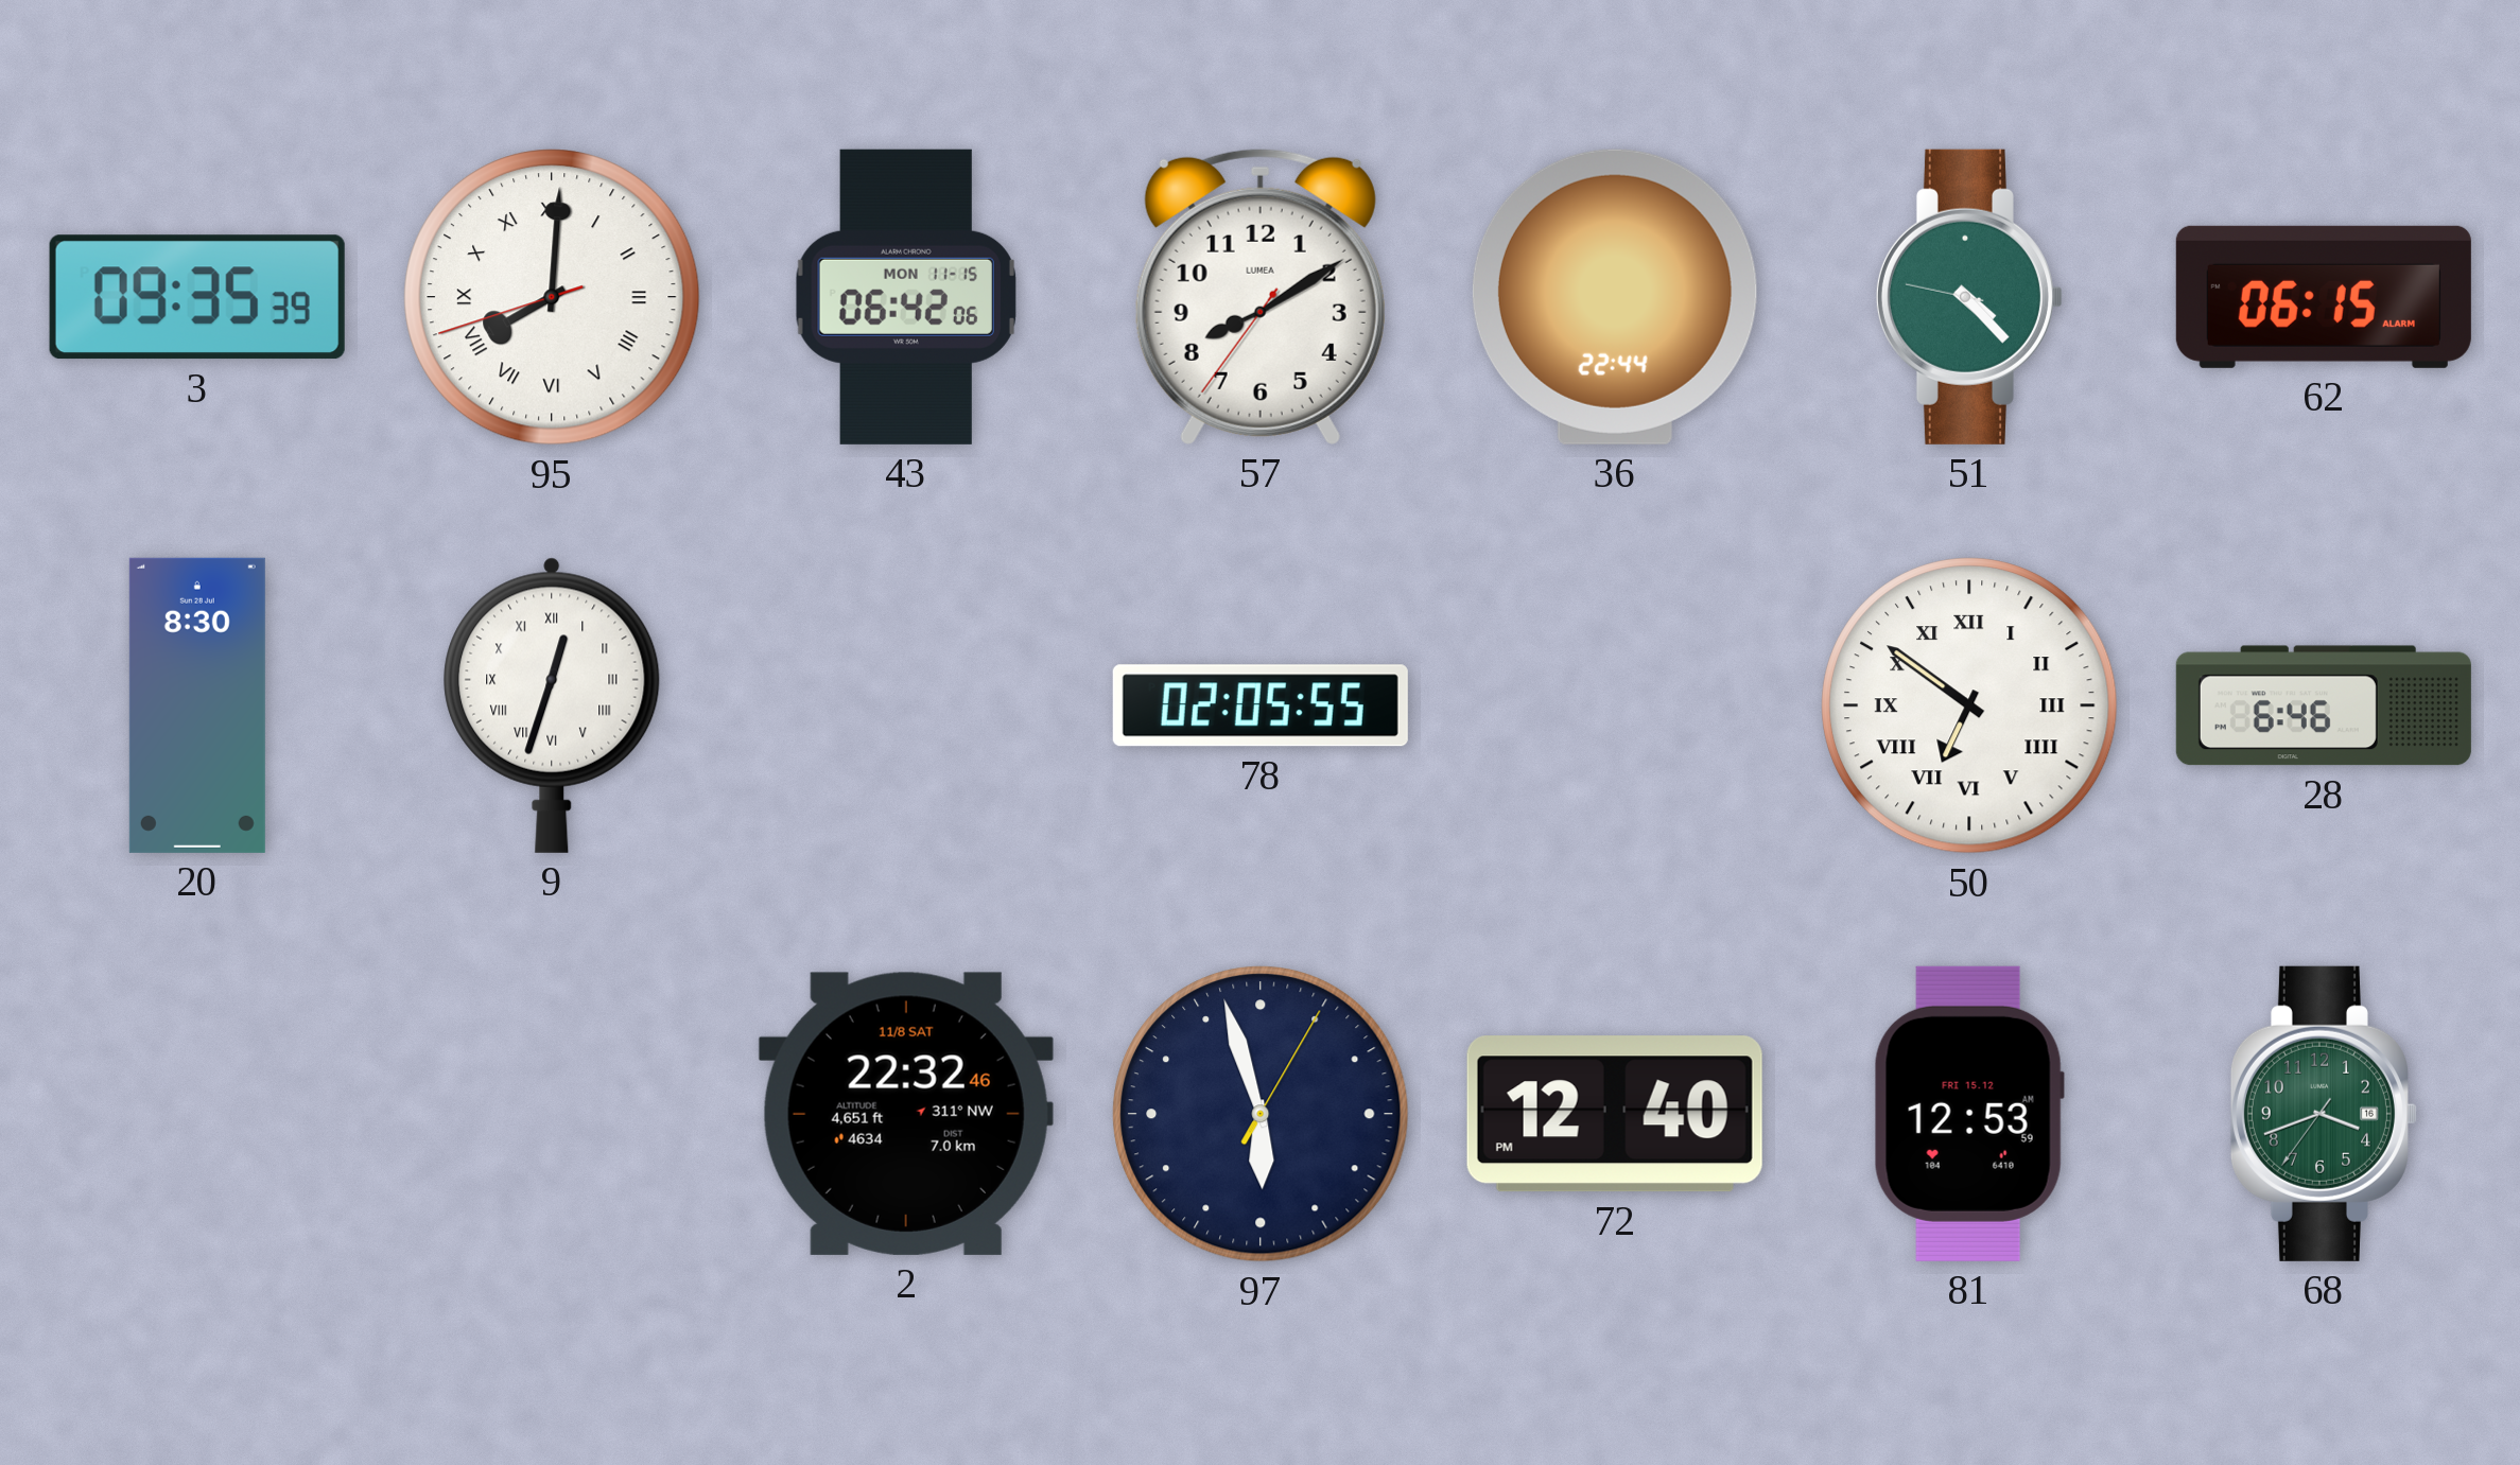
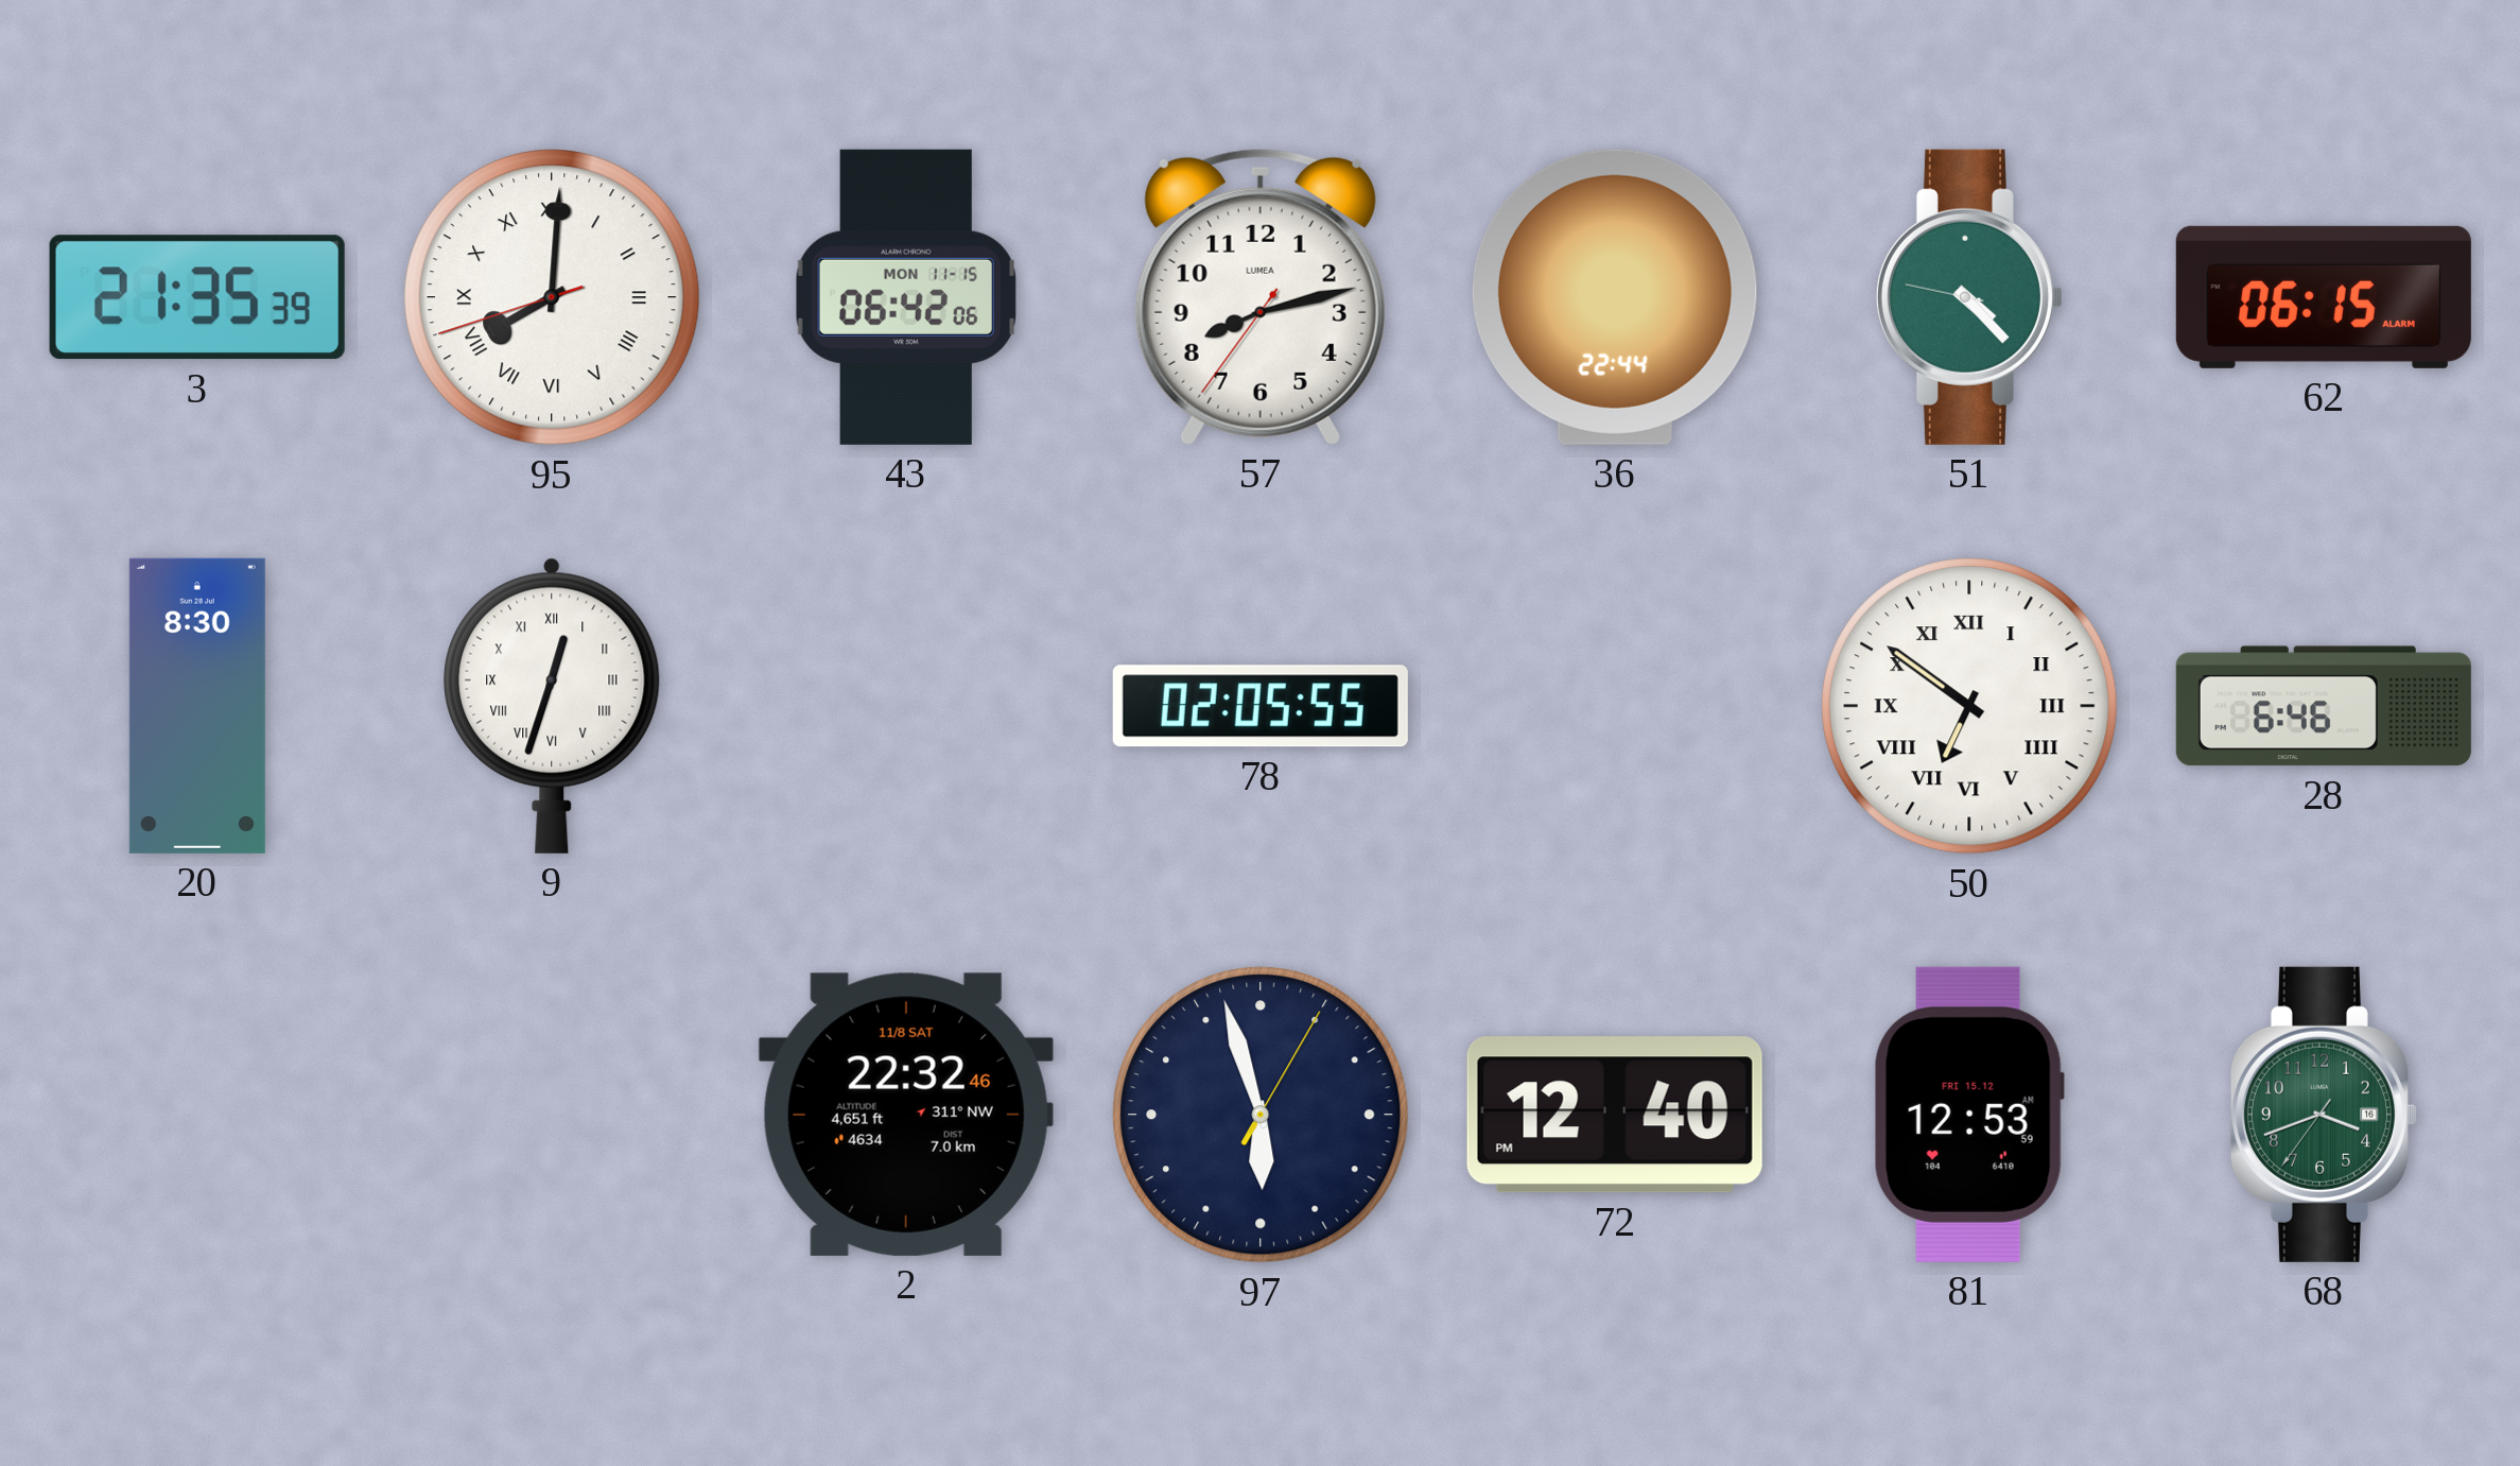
3: 09:35 -> 21:35
57: 8:09 -> 8:12
